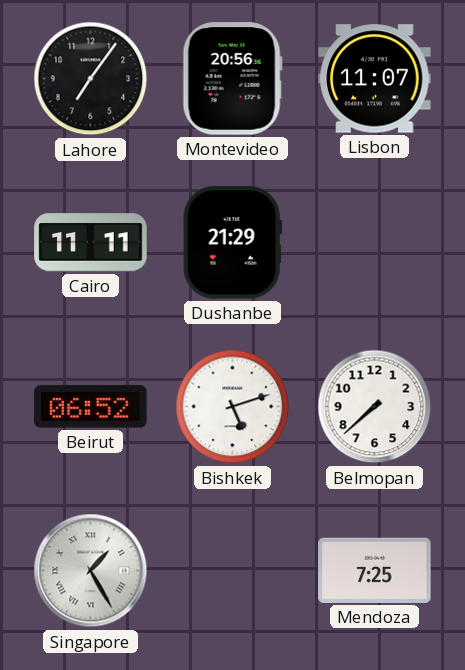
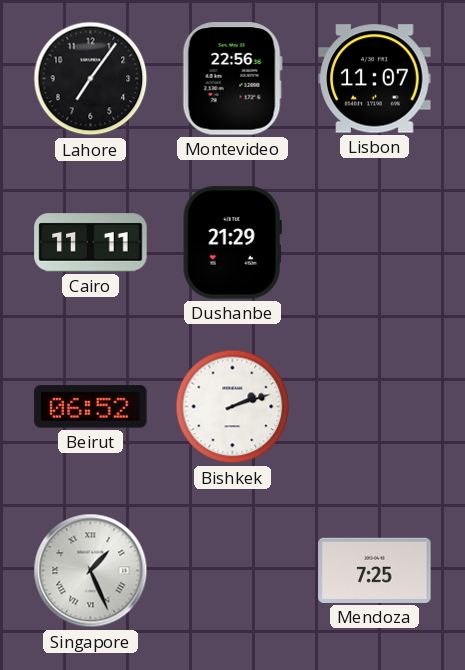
Montevideo: 20:56 -> 22:56
Bishkek: 5:12 -> 2:12
Belmopan: 7:38 -> none
Singapore: 1:25 -> 1:26
